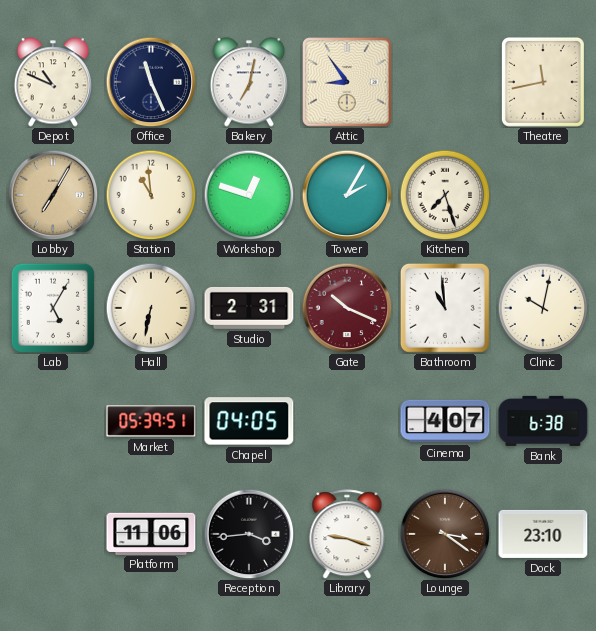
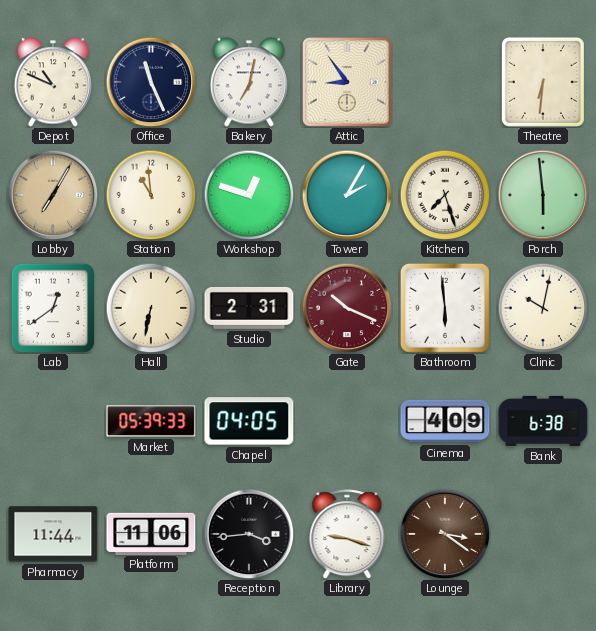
Theatre: 11:43 -> 6:31
Porch: none -> 5:59
Lab: 5:05 -> 12:39
Bathroom: 10:59 -> 5:59
Market: 05:39:51 -> 05:39:33
Cinema: 4:07 -> 4:09
Pharmacy: none -> 11:44
Dock: 23:10 -> none
